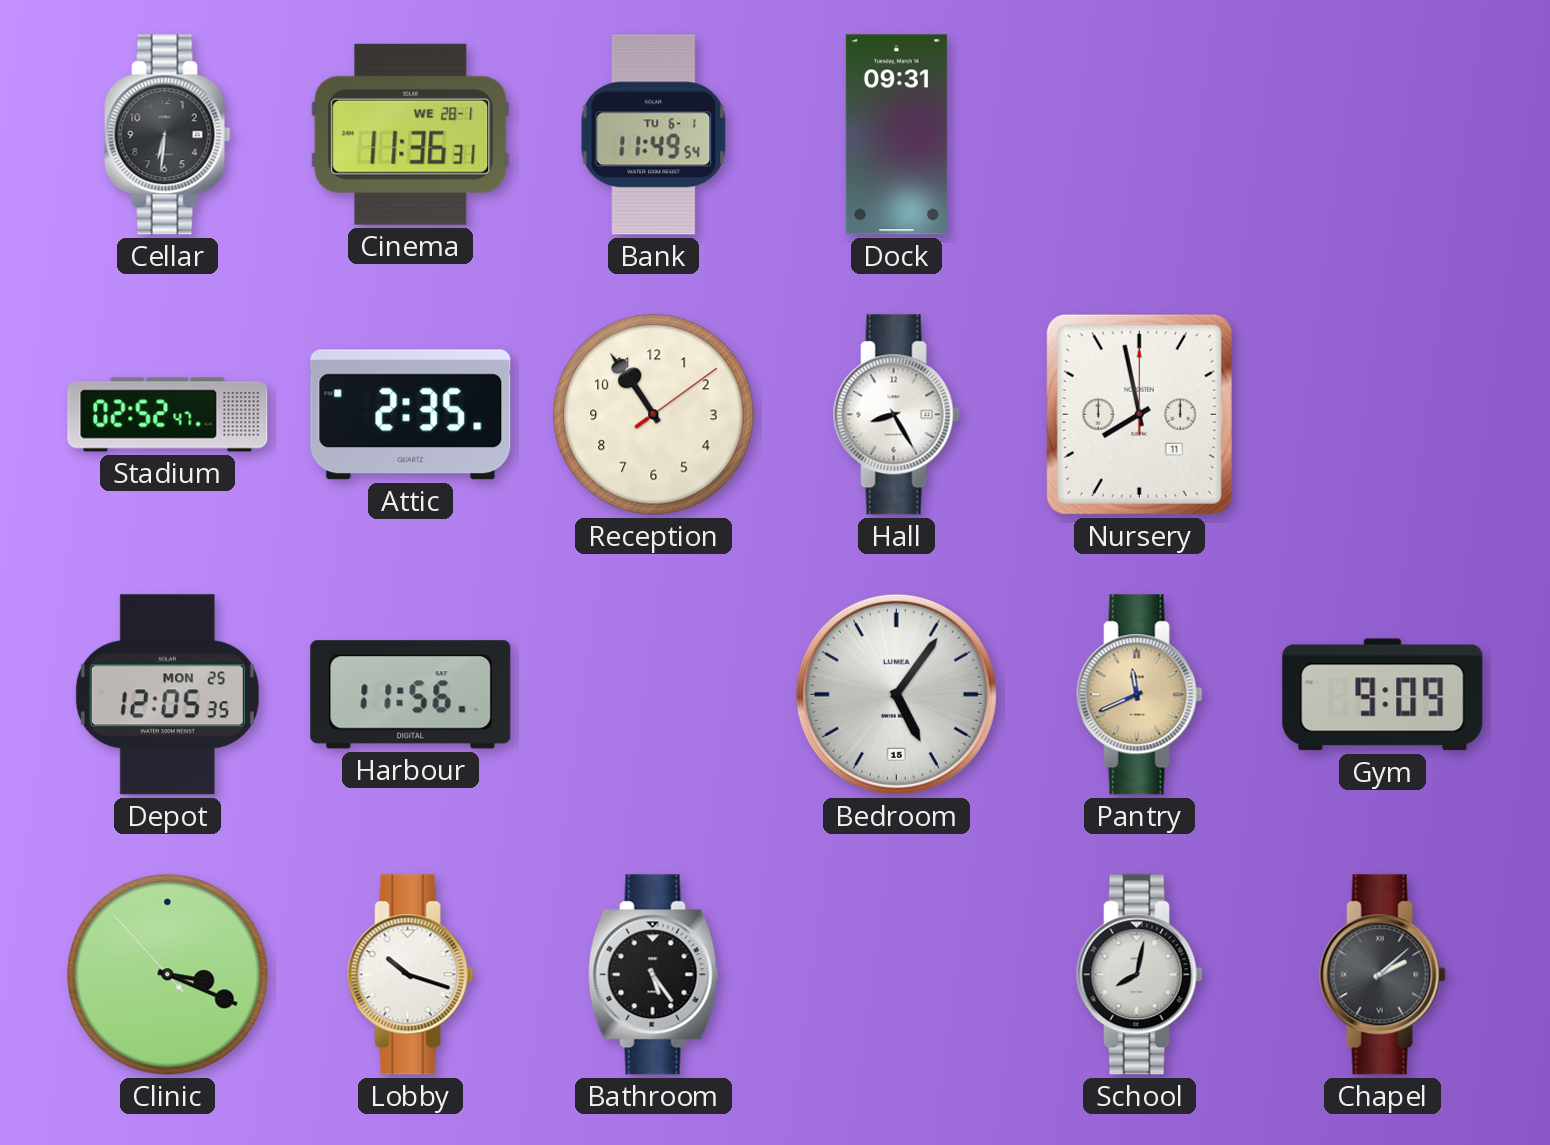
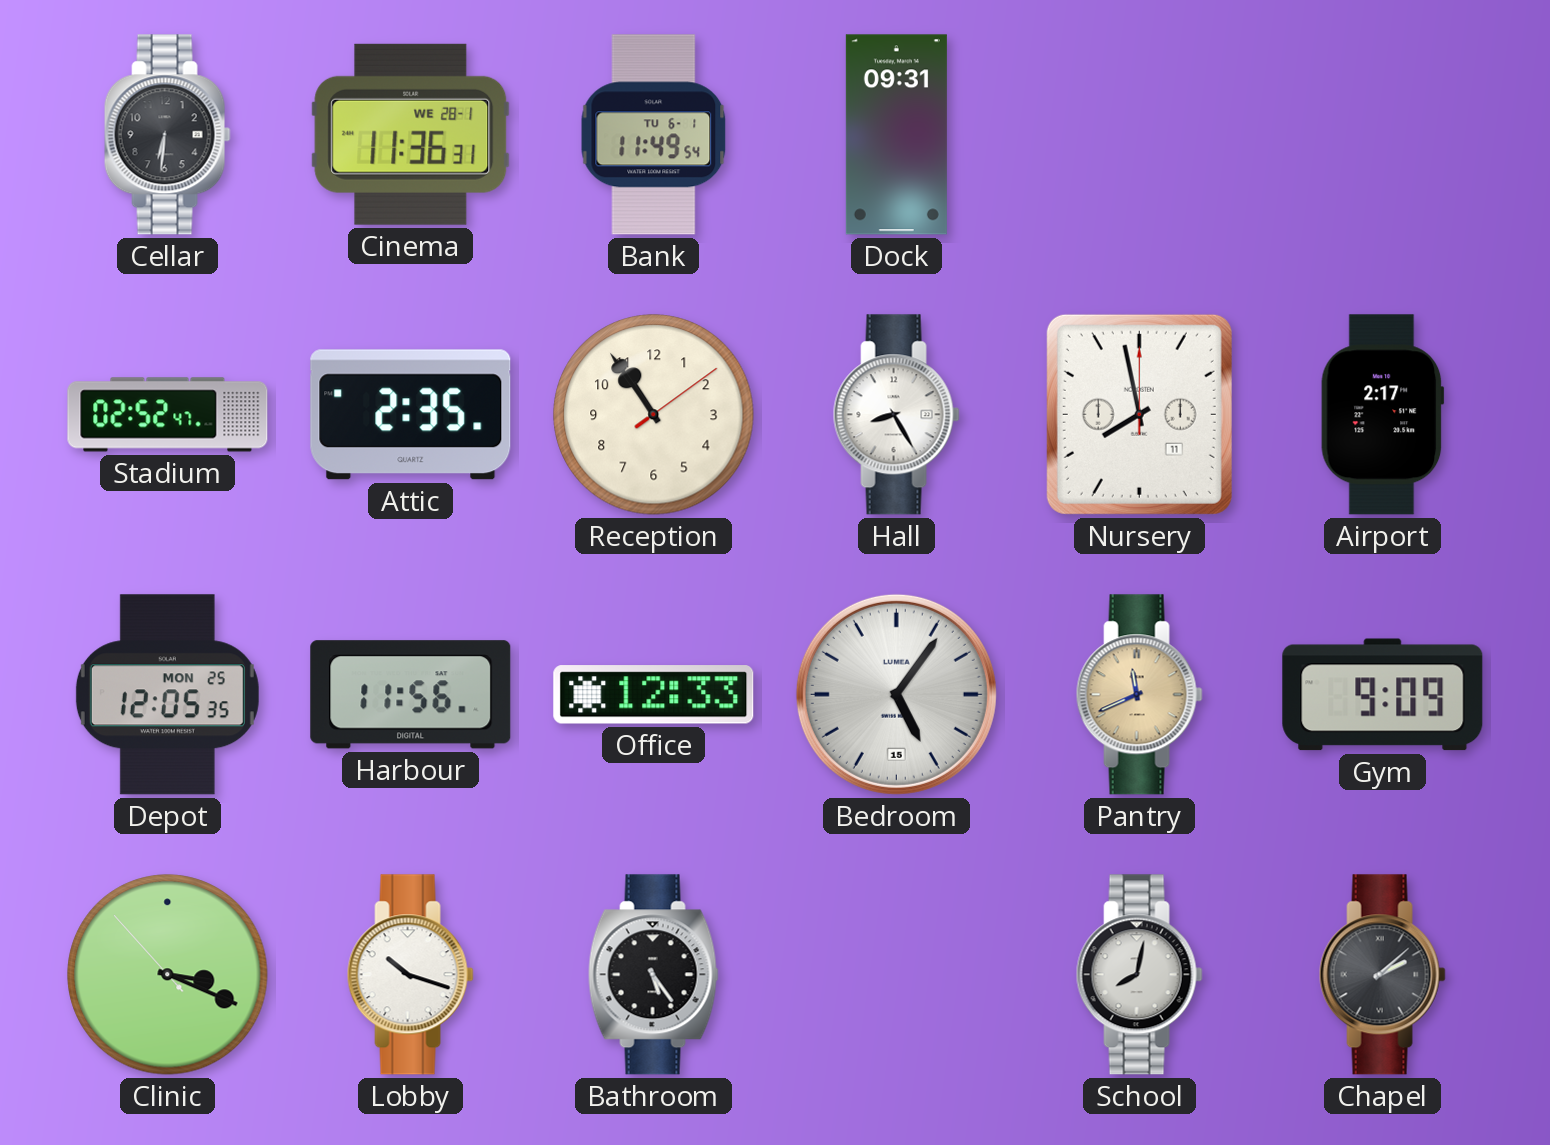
Airport: none -> 2:17
Office: none -> 12:33
